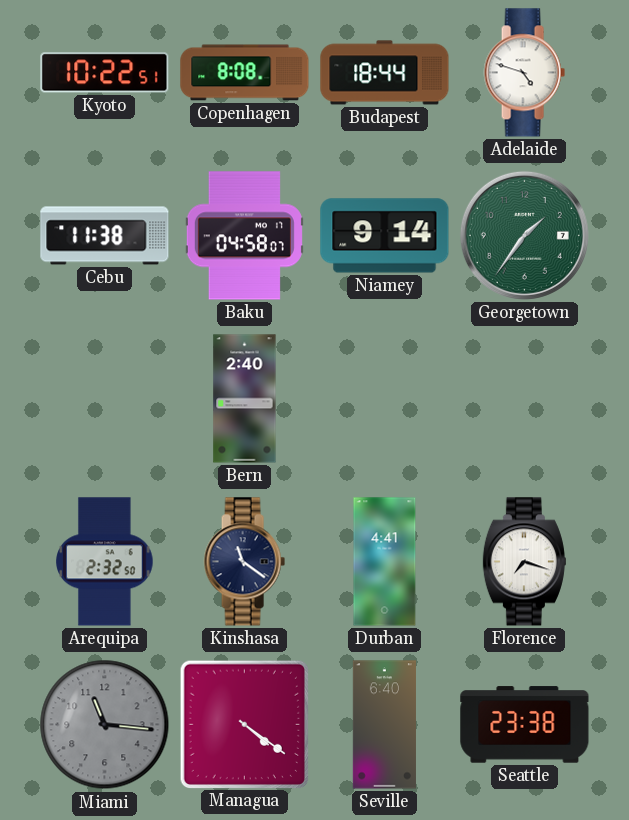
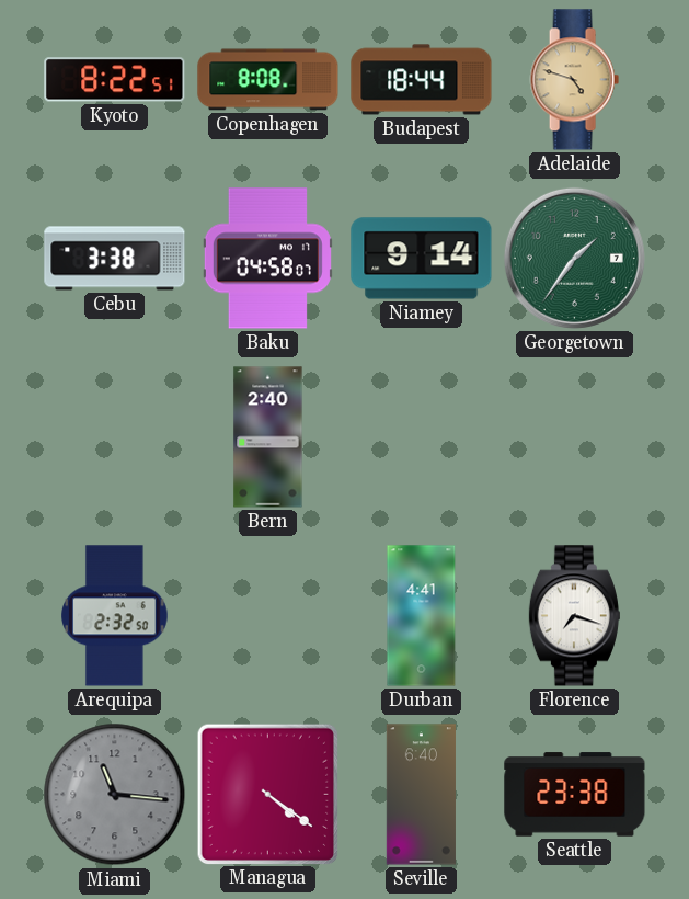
Kyoto: 10:22 -> 8:22
Adelaide dial: white -> champagne
Cebu: 11:38 -> 3:38
Kinshasa: 11:21 -> none
